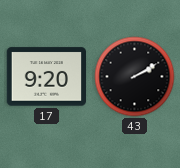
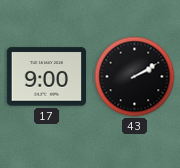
17: 9:20 -> 9:00
